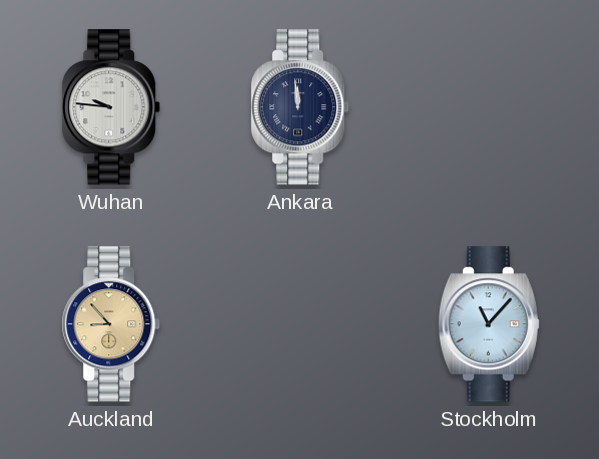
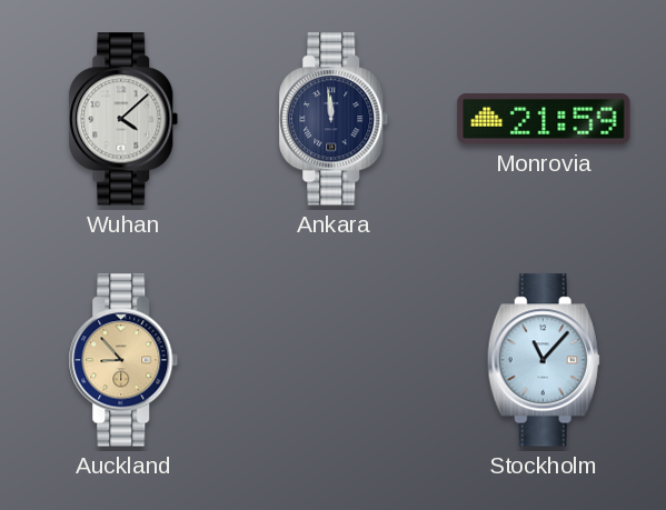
Wuhan: 9:46 -> 4:08
Monrovia: none -> 21:59
